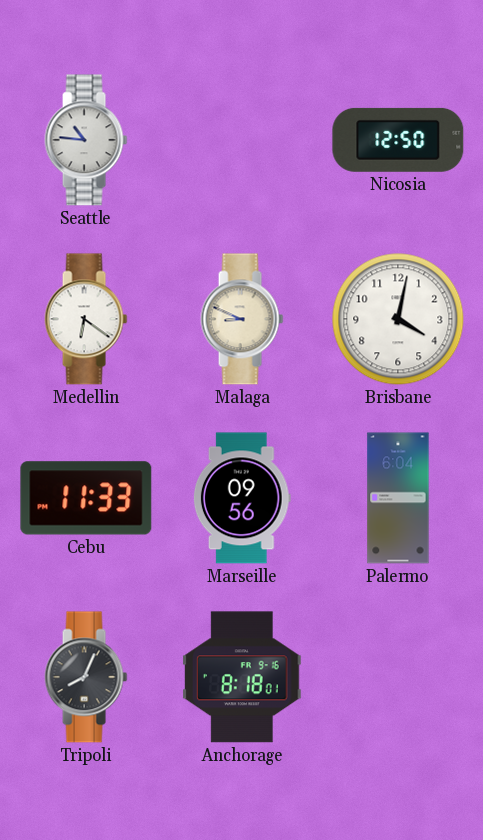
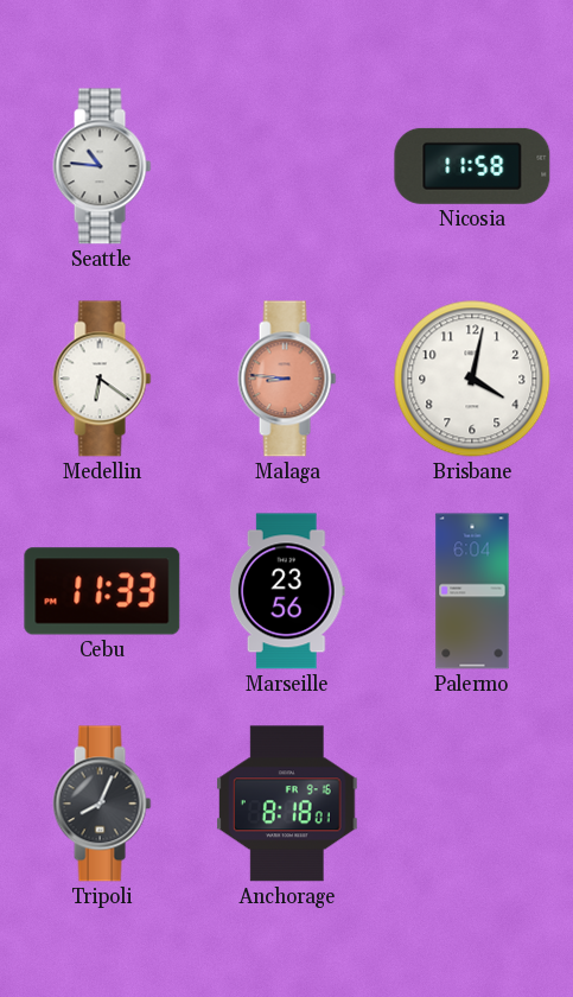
Nicosia: 12:50 -> 11:58
Malaga: 8:49 -> 8:46
Malaga dial: cream -> salmon
Marseille: 09:56 -> 23:56
